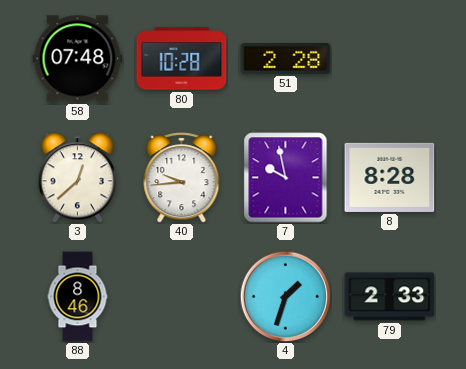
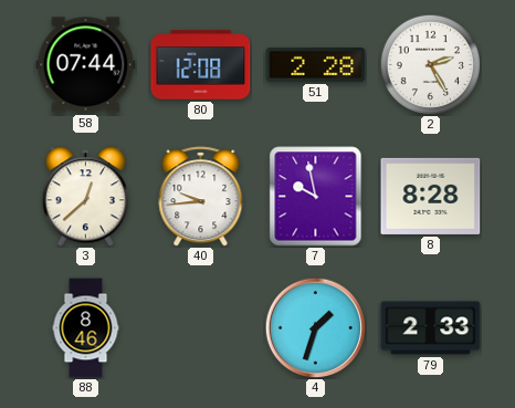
58: 07:48 -> 07:44
80: 10:28 -> 12:08
2: none -> 2:25
